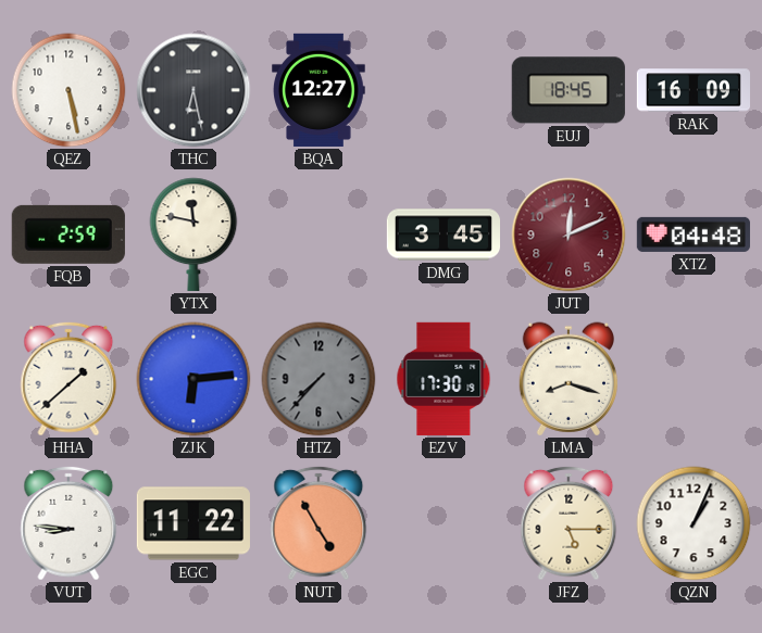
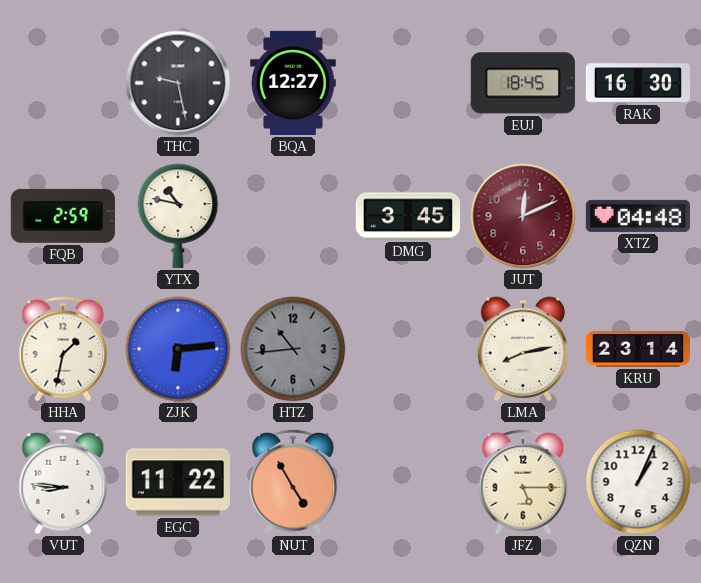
QEZ: 5:28 -> none
THC: 6:28 -> 9:28
RAK: 16:09 -> 16:30
YTX: 11:47 -> 10:47
HHA: 1:38 -> 1:32
HTZ: 7:37 -> 10:44
EZV: 17:30 -> none
LMA: 8:18 -> 8:13
KRU: none -> 23:14
